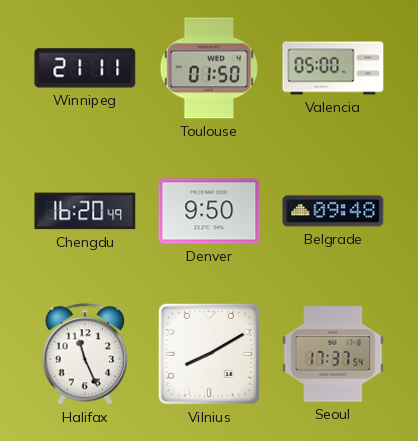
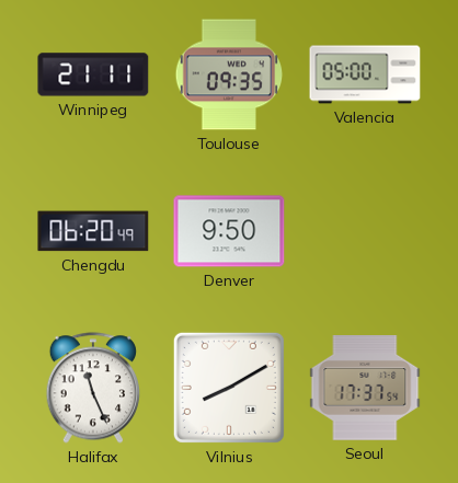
Toulouse: 01:50 -> 09:35
Chengdu: 16:20 -> 06:20
Belgrade: 09:48 -> none
